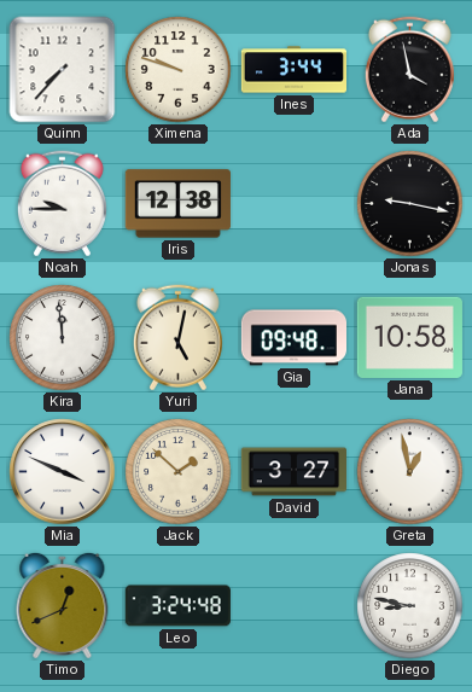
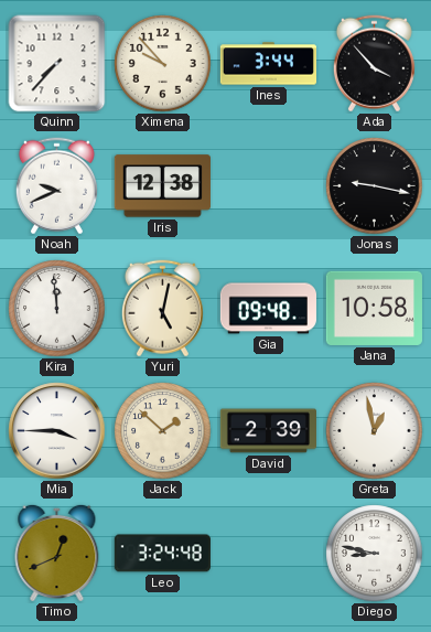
Ximena: 9:48 -> 9:53
Ada: 3:58 -> 3:53
Noah: 9:45 -> 9:41
Mia: 3:49 -> 3:45
David: 3:27 -> 2:39
